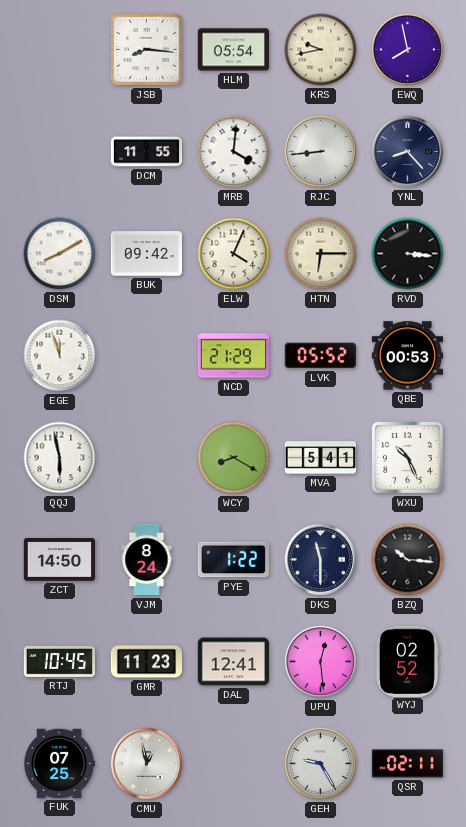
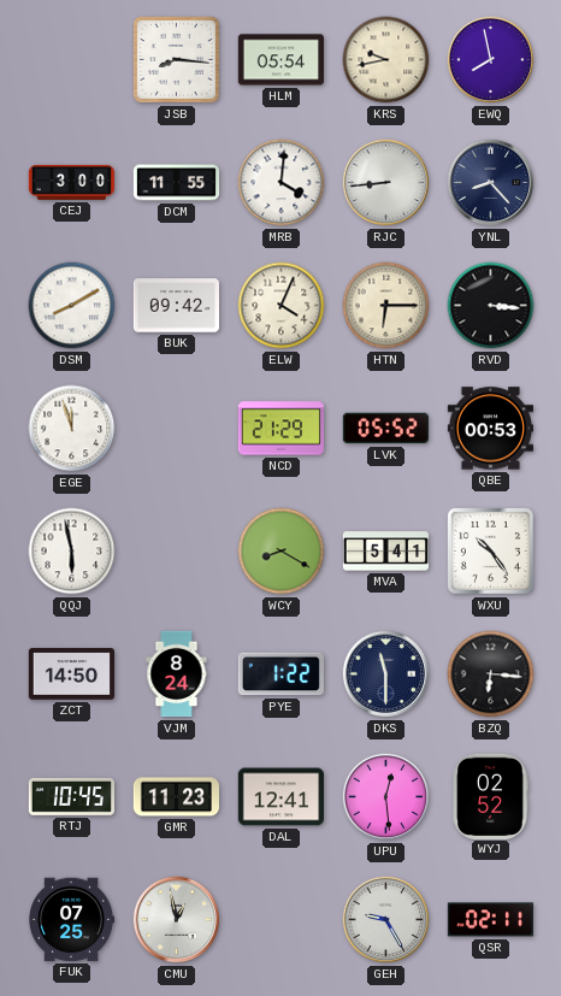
CEJ: none -> 3:00
WXU: 10:26 -> 10:24
BZQ: 10:16 -> 6:16
